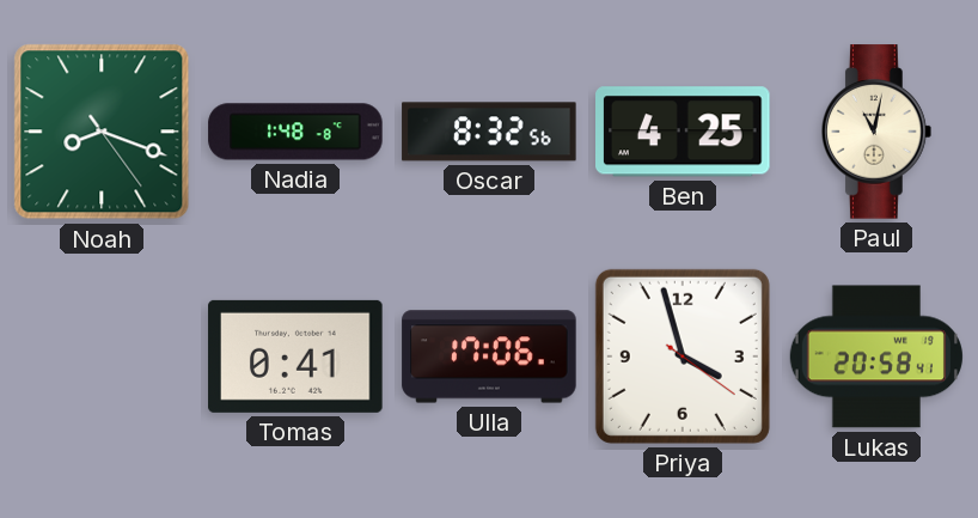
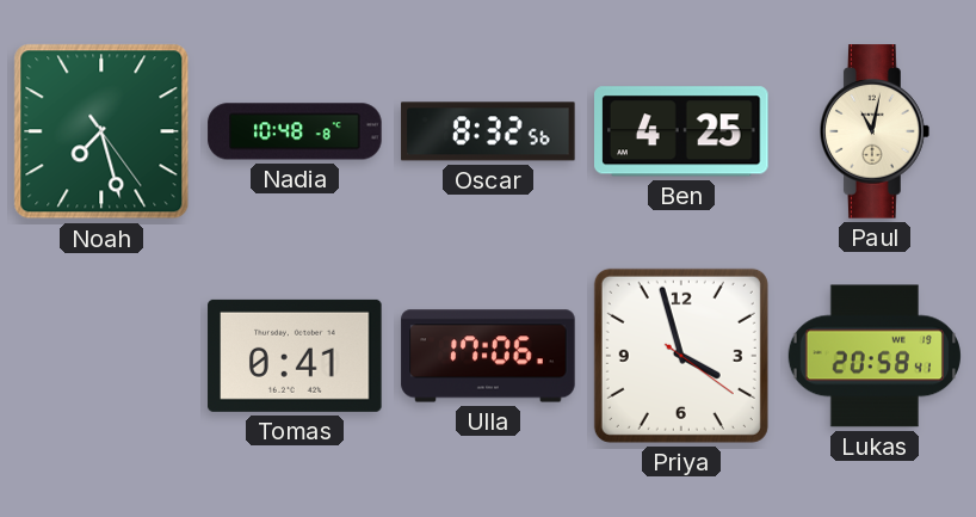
Noah: 8:18 -> 7:27
Nadia: 1:48 -> 10:48
